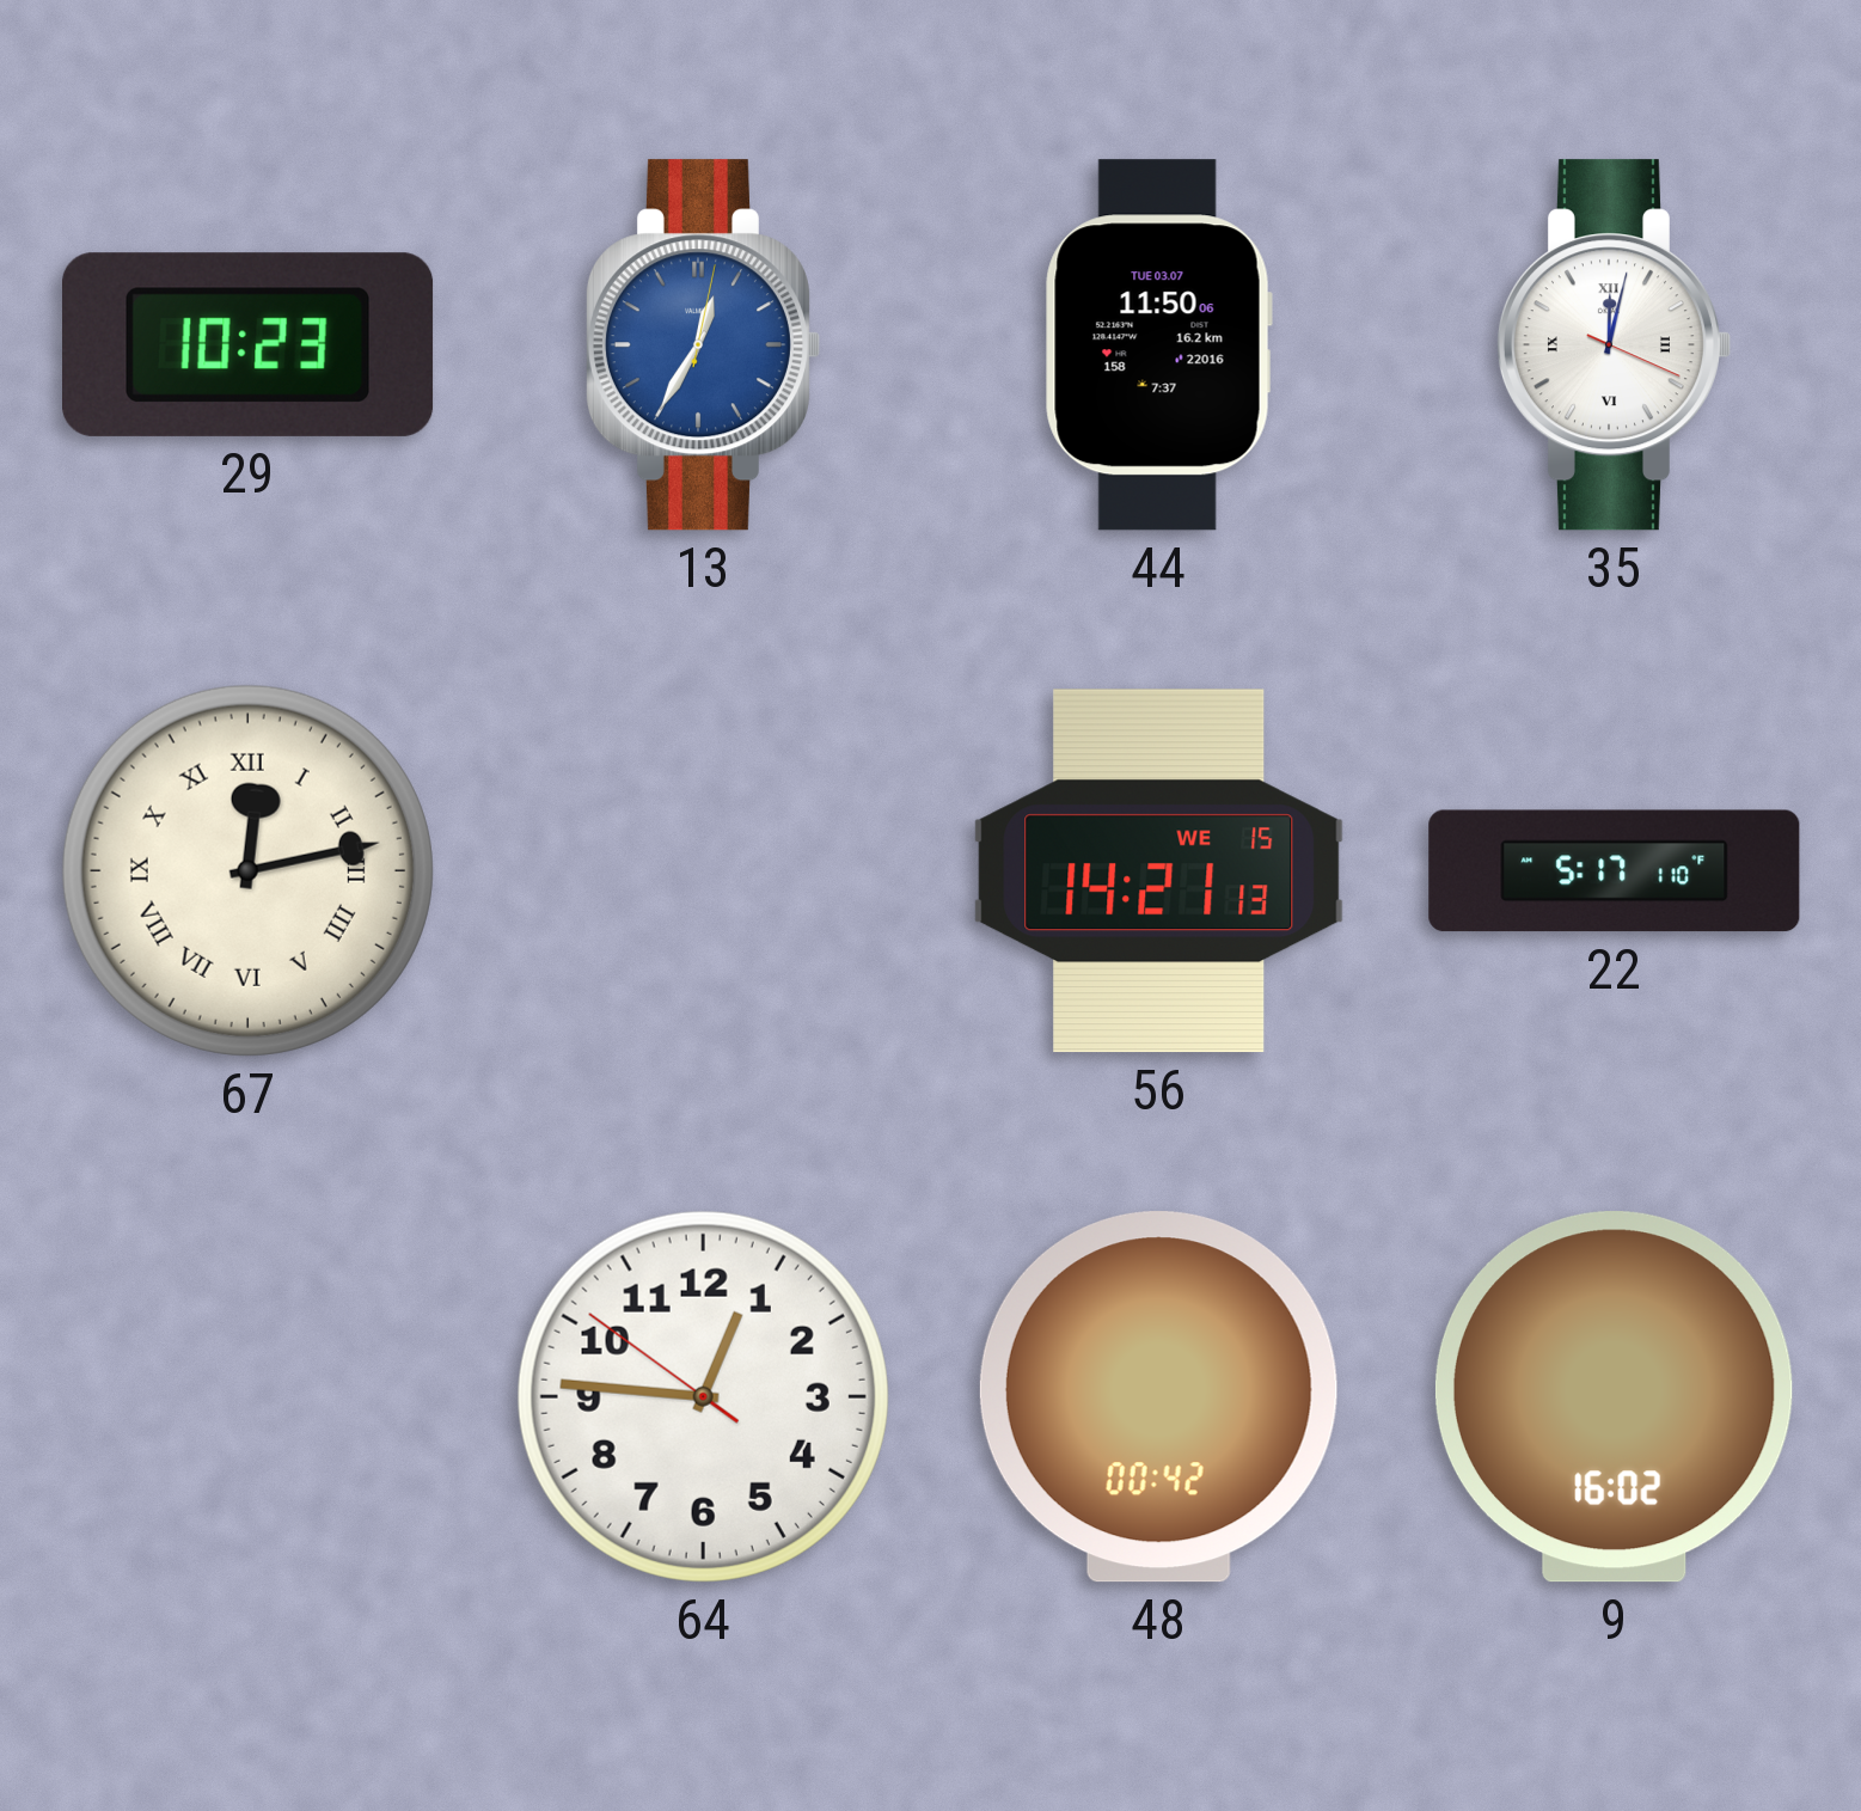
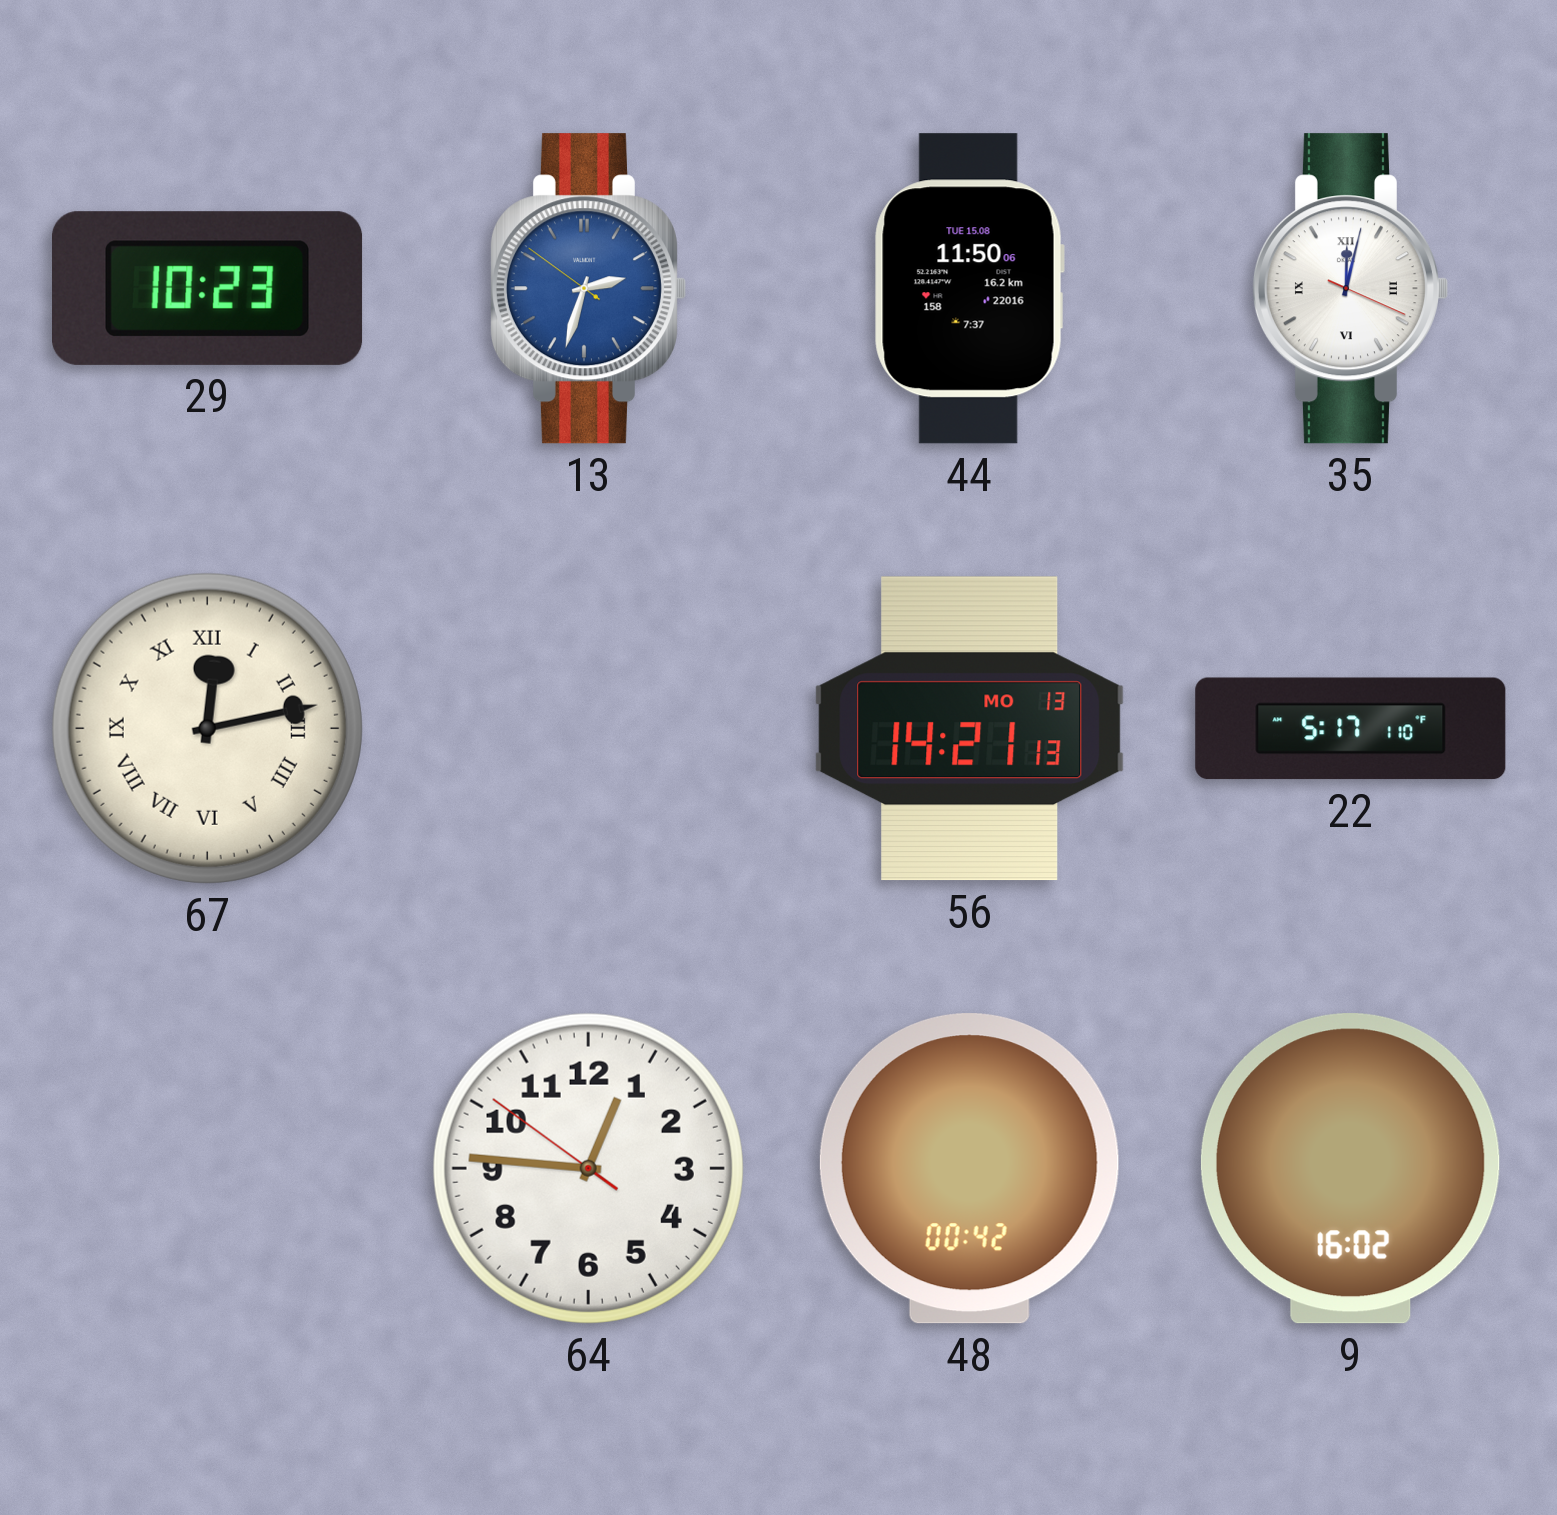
13: 12:35 -> 2:32
44 date: TUE 03.07 -> TUE 15.08
56 date: WE 15 -> MO 13
